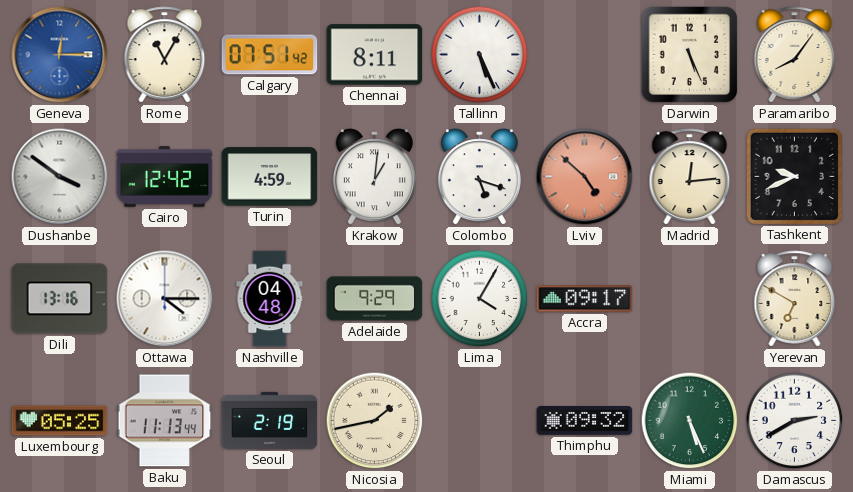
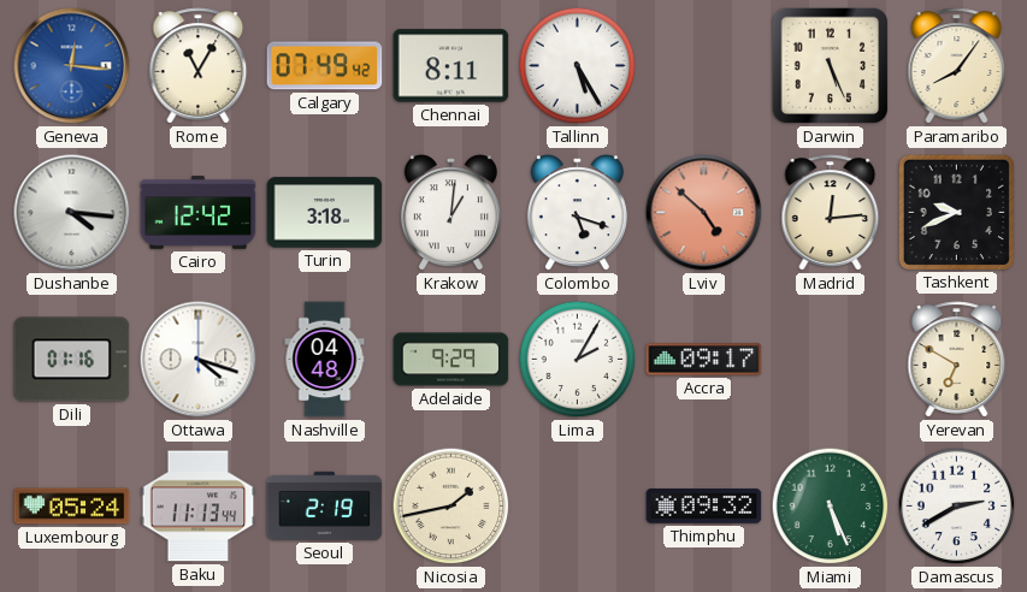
Geneva: 12:15 -> 12:16
Calgary: 07:51 -> 07:49
Tallinn: 5:26 -> 5:25
Dushanbe: 3:51 -> 4:16
Turin: 4:59 -> 3:18
Dili: 13:16 -> 01:16
Ottawa: 4:15 -> 4:18
Lima: 4:05 -> 2:05
Luxembourg: 05:25 -> 05:24
